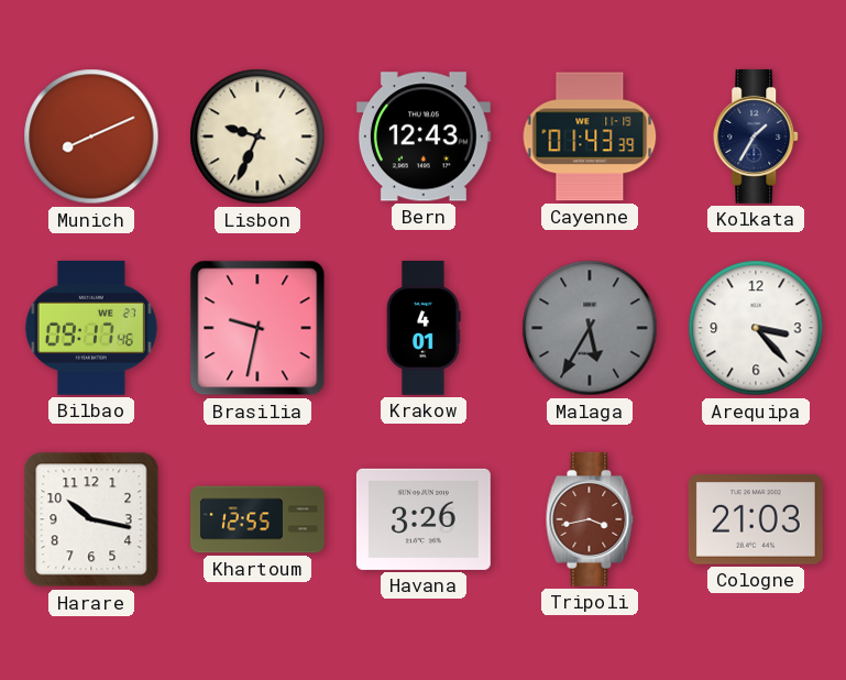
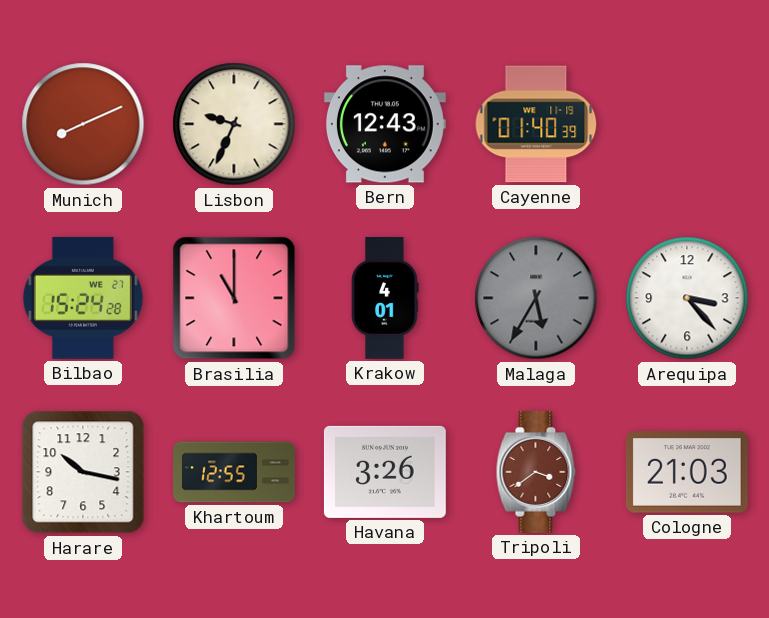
Cayenne: 01:43 -> 01:40
Kolkata: 1:35 -> none
Bilbao: 09:17 -> 15:24
Brasilia: 9:32 -> 11:00
Tripoli: 3:43 -> 3:39
